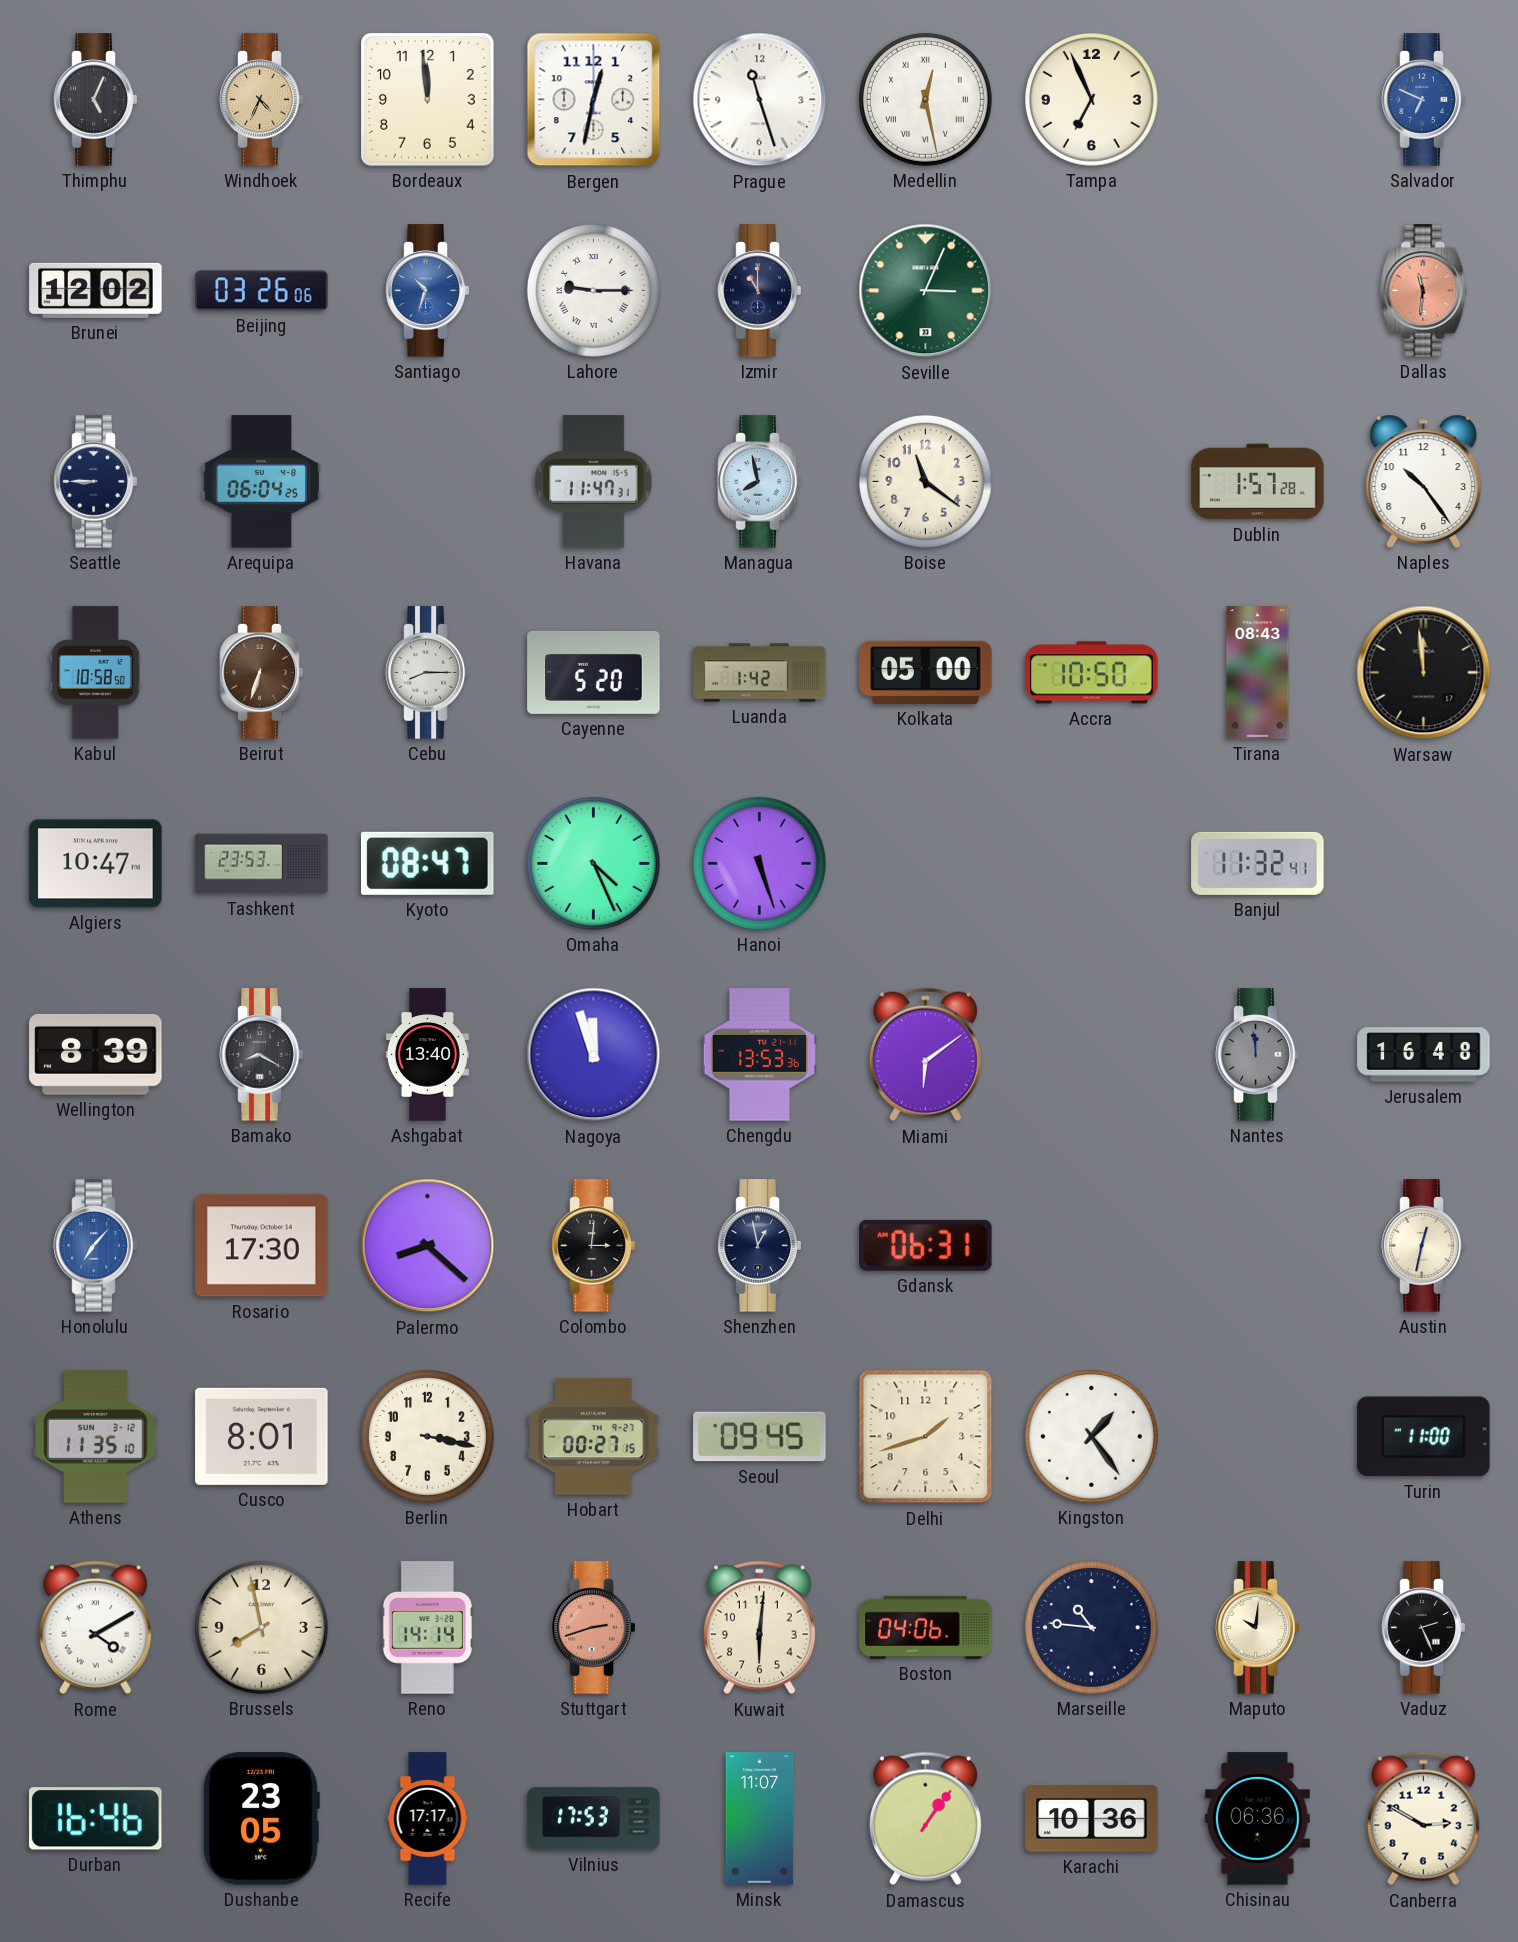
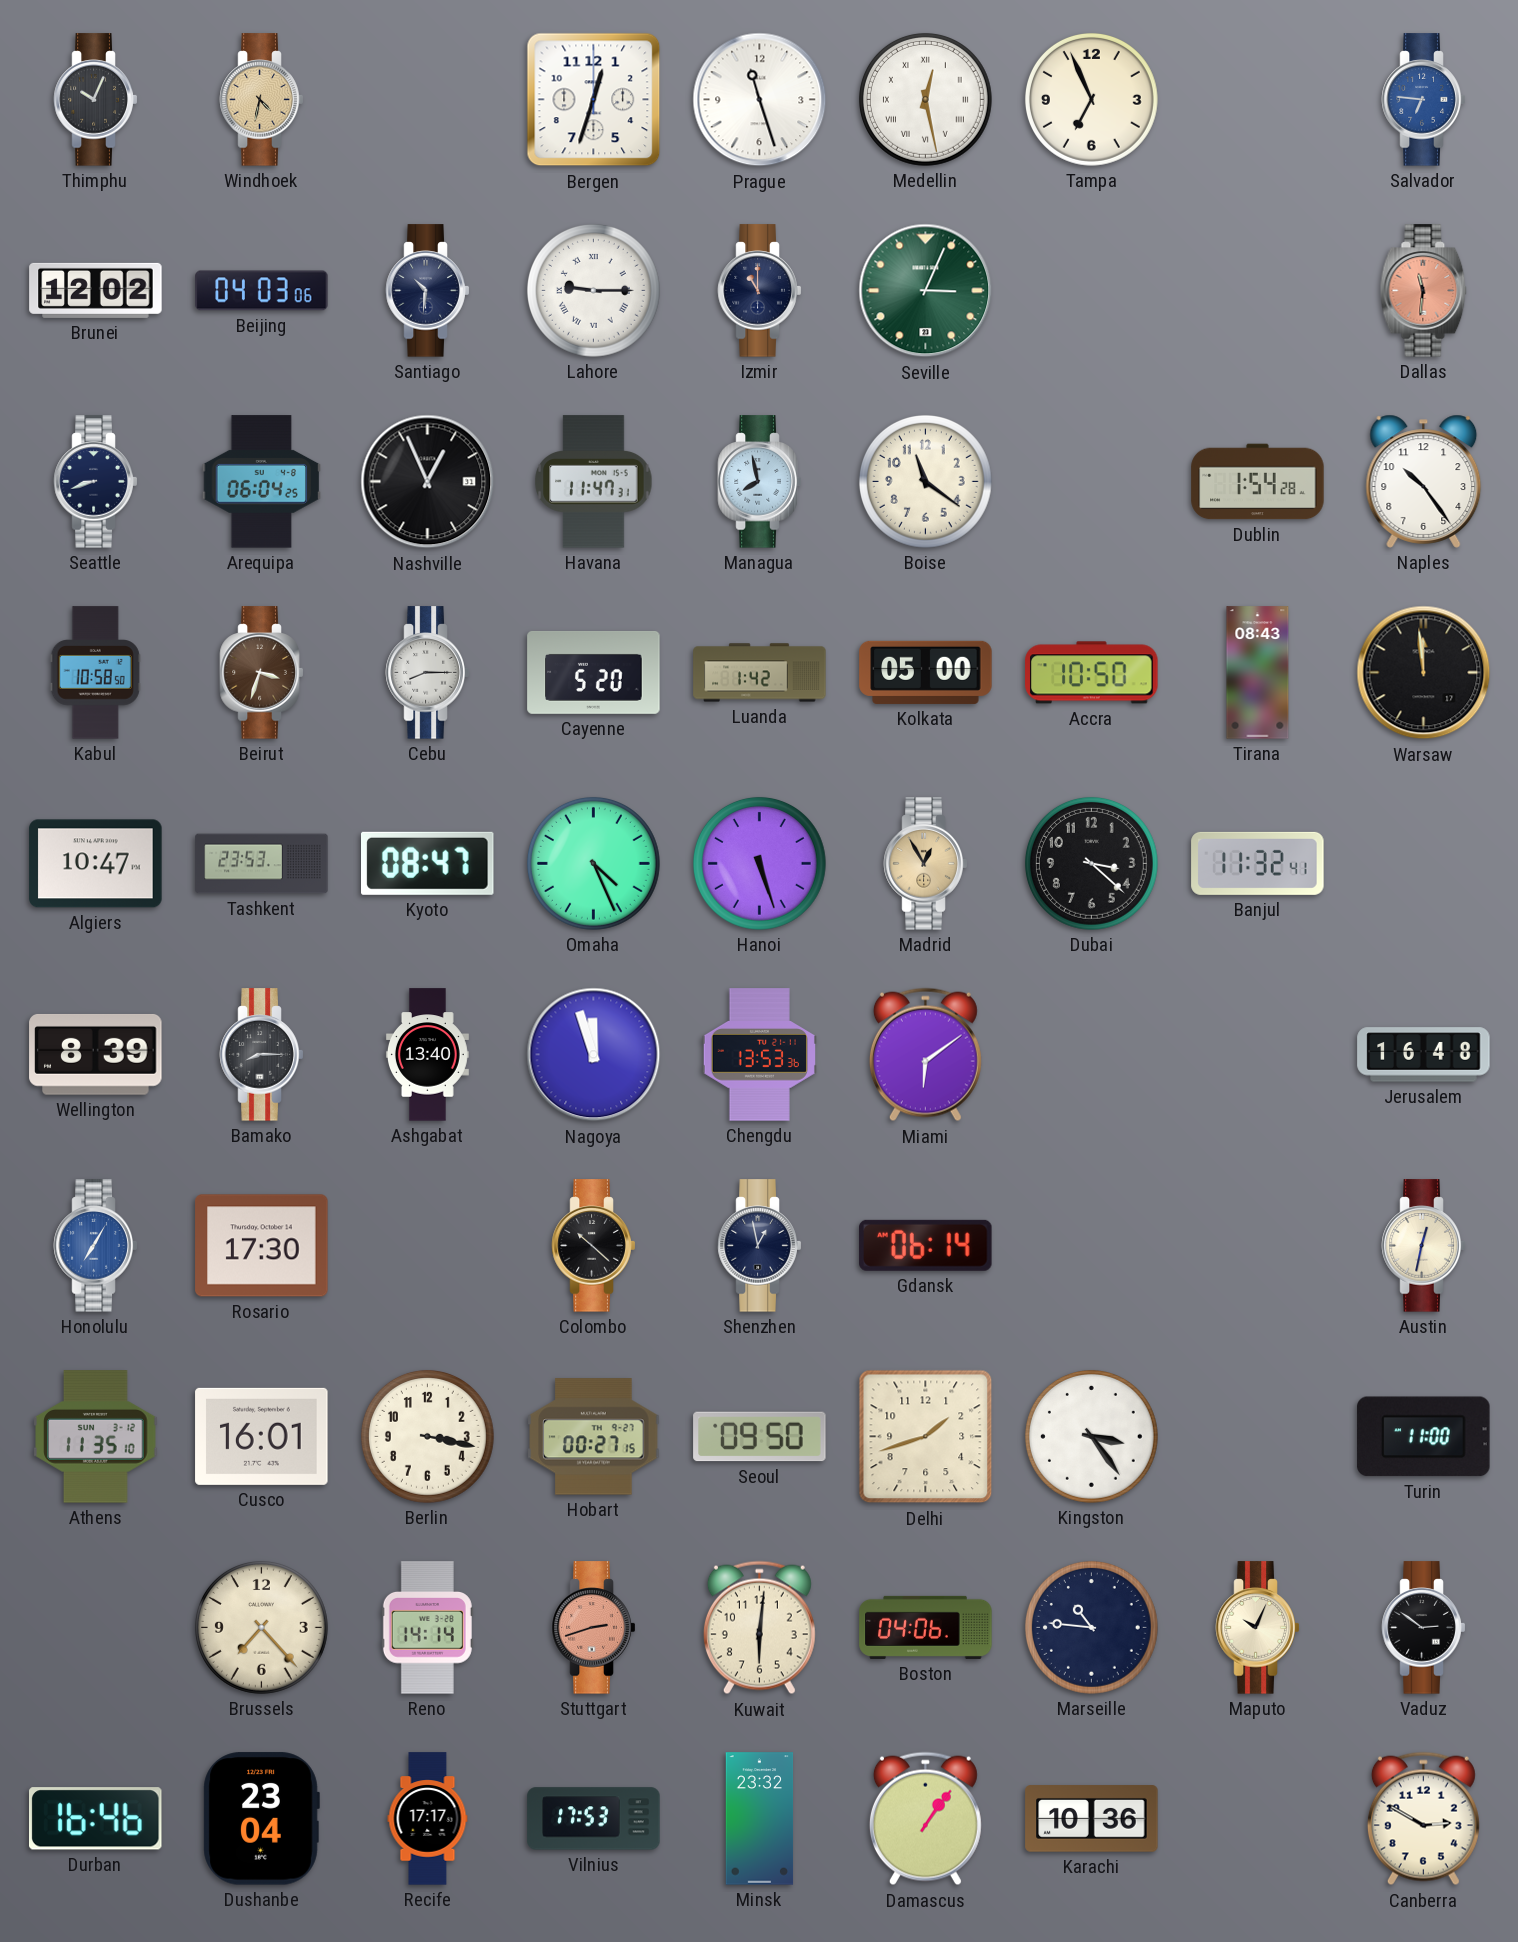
Thimphu: 5:04 -> 10:04
Windhoek: 4:34 -> 4:32
Bordeaux: 11:59 -> none
Bergen: 12:32 -> 12:33
Salvador: 6:49 -> 6:46
Beijing: 03:26 -> 04:03
Santiago: 10:33 -> 10:31
Santiago dial: blue -> navy
Seattle: 8:45 -> 8:42
Nashville: none -> 12:56
Dublin: 1:57 -> 1:54
Beirut: 6:33 -> 3:33
Madrid: none -> 12:55
Dubai: none -> 3:22
Bamako: 8:20 -> 8:15
Nantes: 11:59 -> none
Honolulu: 7:07 -> 7:05
Palermo: 8:22 -> none
Colombo: 3:01 -> 10:22
Gdansk: 06:31 -> 06:14
Cusco: 8:01 -> 16:01
Seoul: 09:45 -> 09:50
Kingston: 1:24 -> 3:24
Rome: 4:10 -> none
Brussels: 7:58 -> 7:23
Maputo: 10:01 -> 10:04
Vaduz: 2:26 -> 2:51
Dushanbe: 23:05 -> 23:04
Minsk: 11:07 -> 23:32
Chisinau: 06:36 -> none
